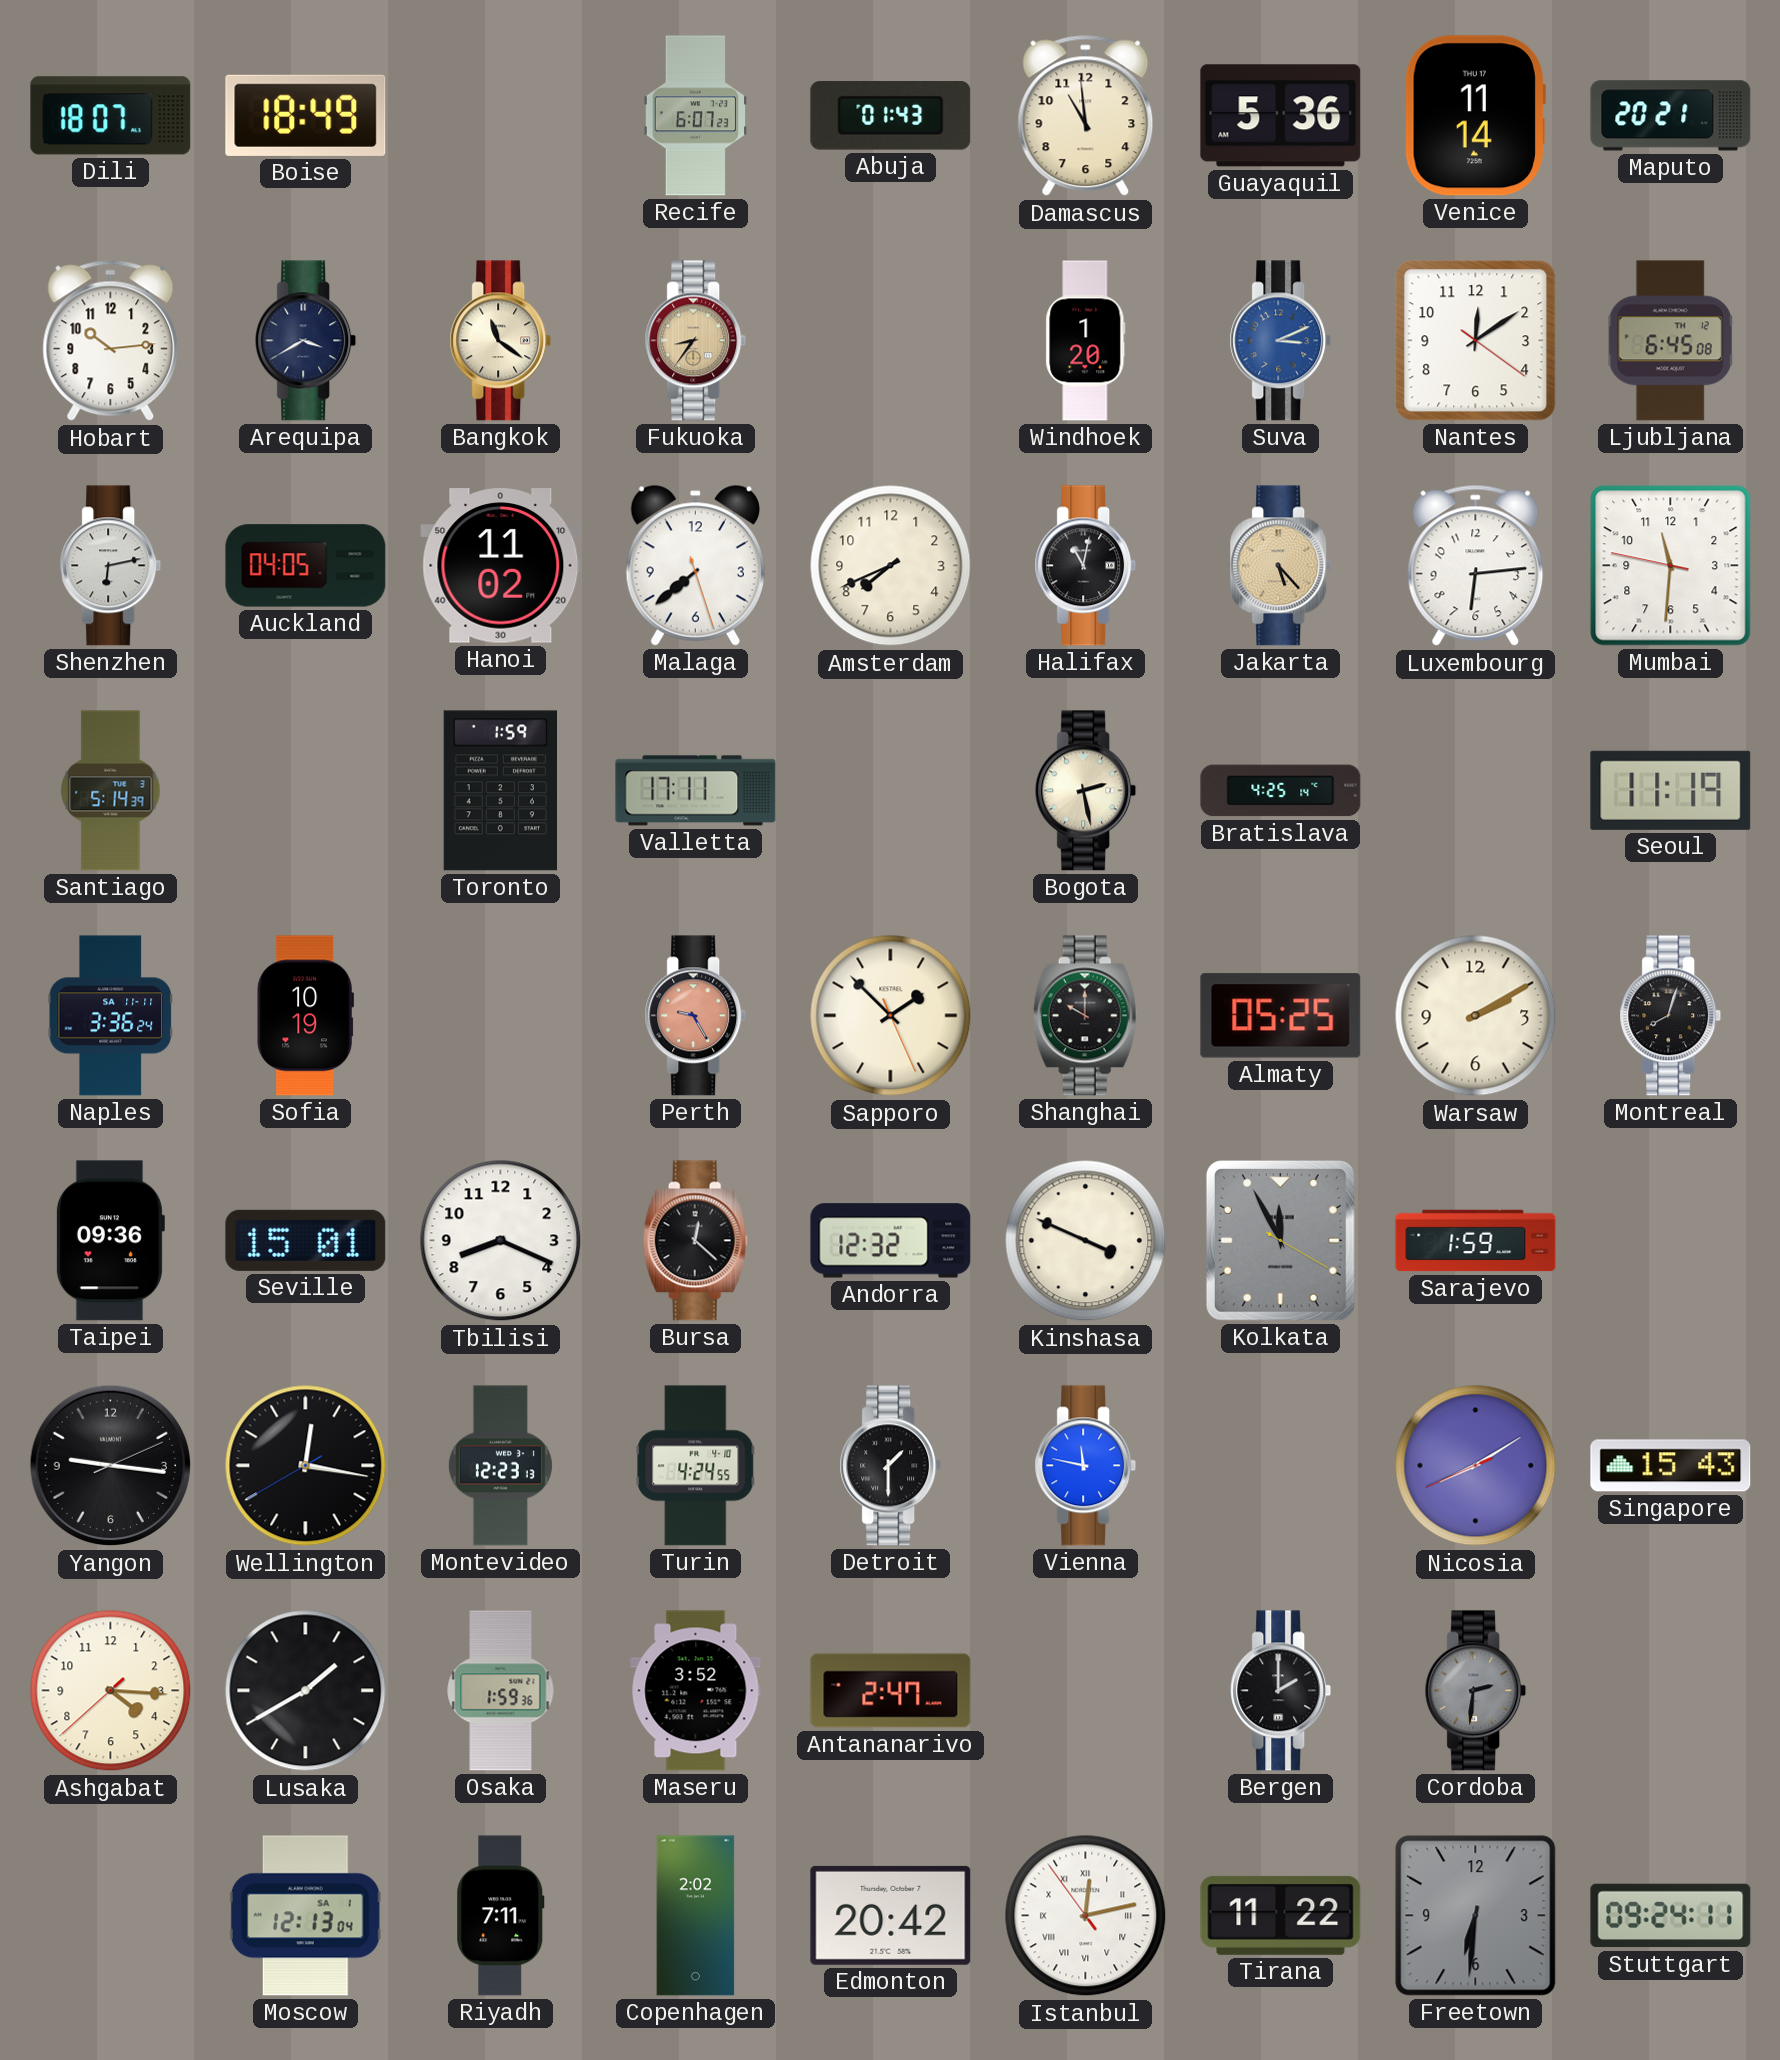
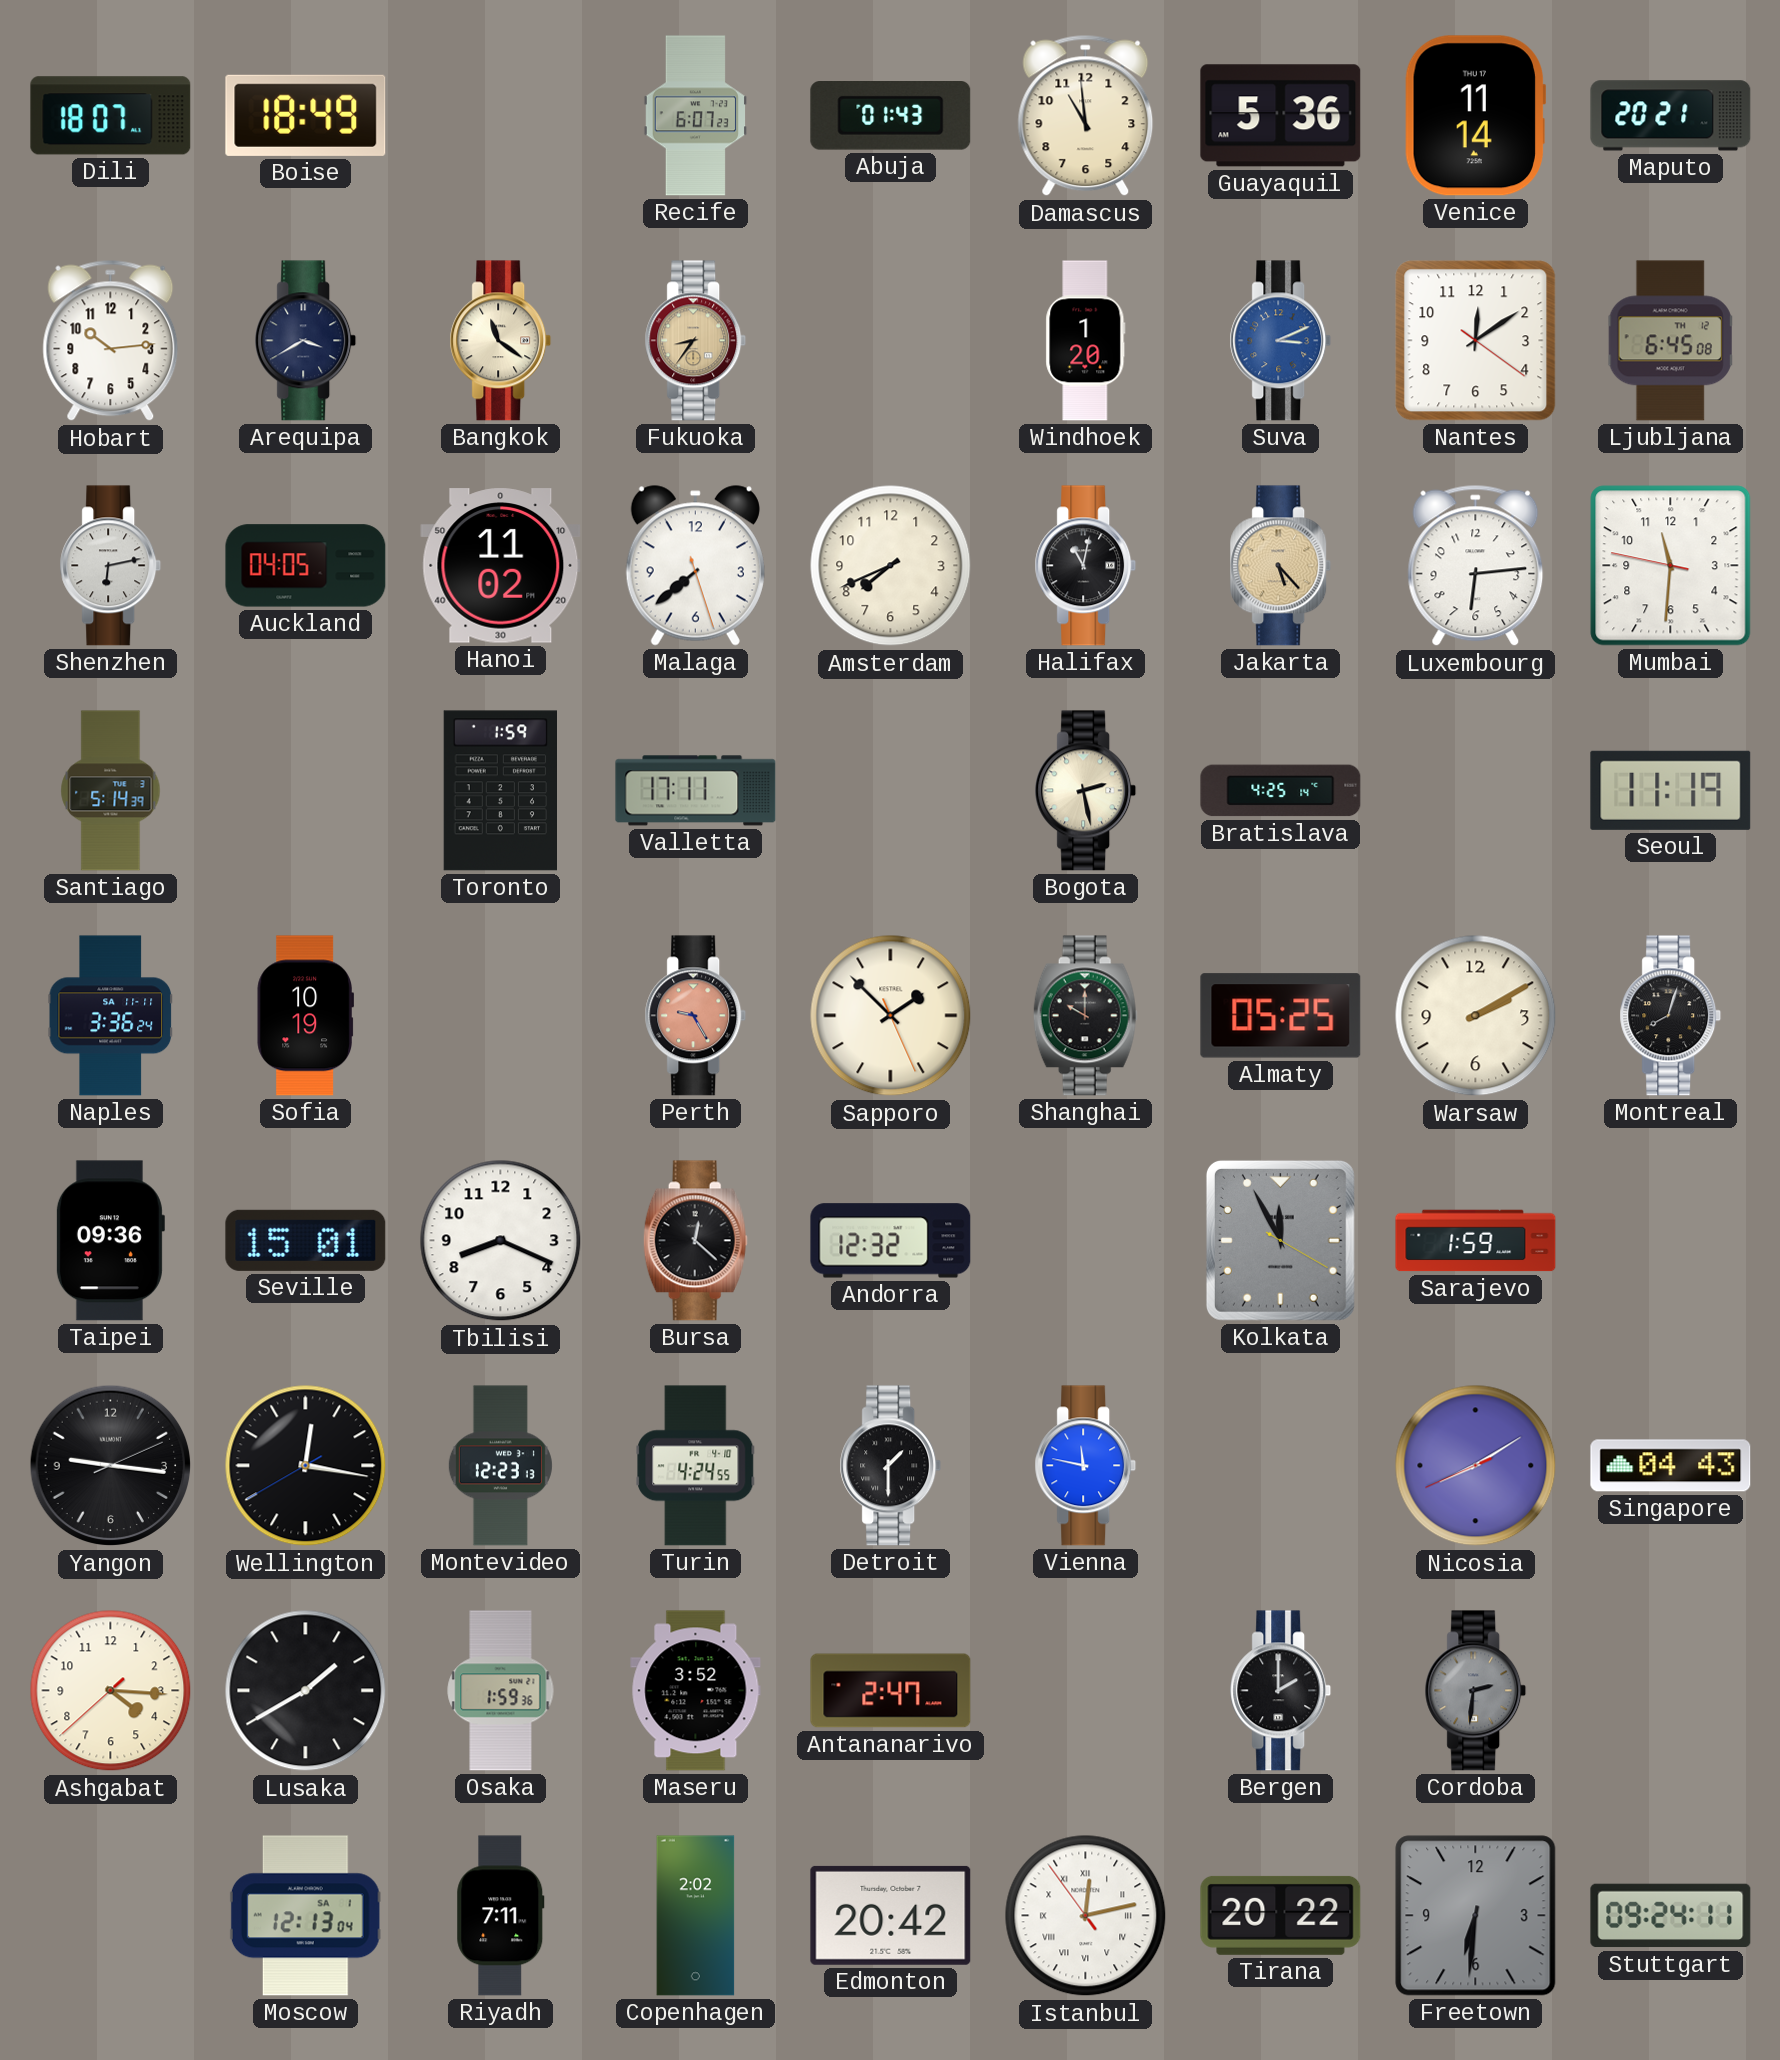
Kinshasa: 3:49 -> none
Singapore: 15:43 -> 04:43
Tirana: 11:22 -> 20:22
